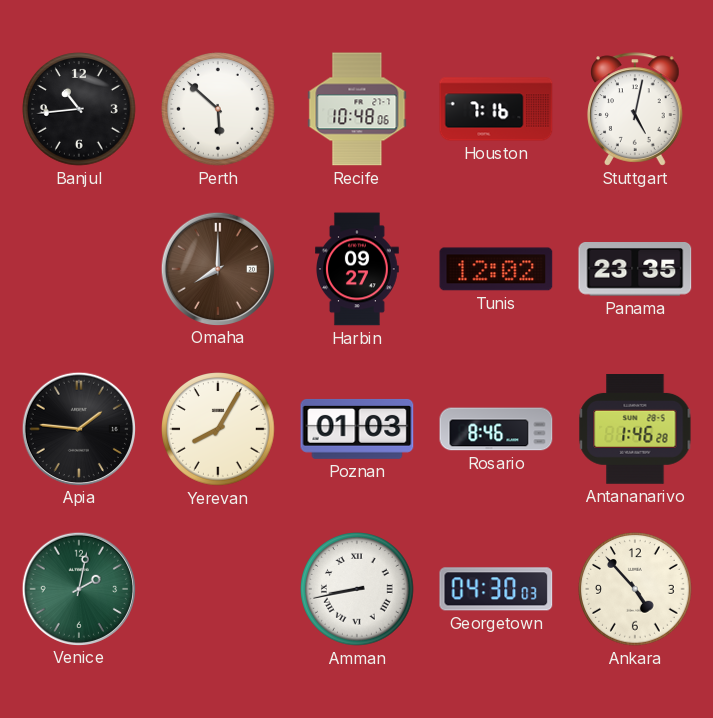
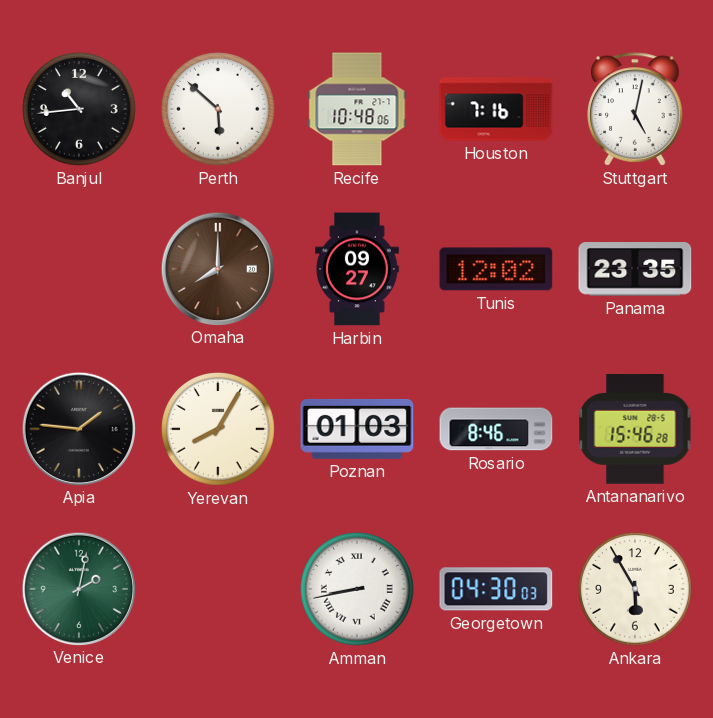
Antananarivo: 1:46 -> 15:46
Ankara: 4:53 -> 5:55
